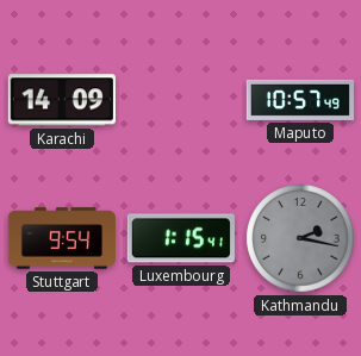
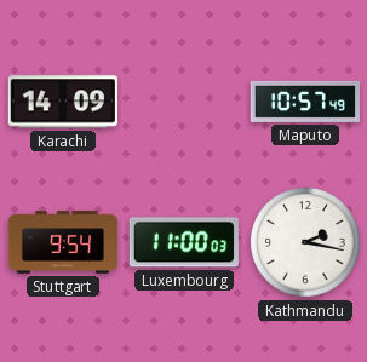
Luxembourg: 1:15 -> 11:00
Kathmandu dial: grey -> white
